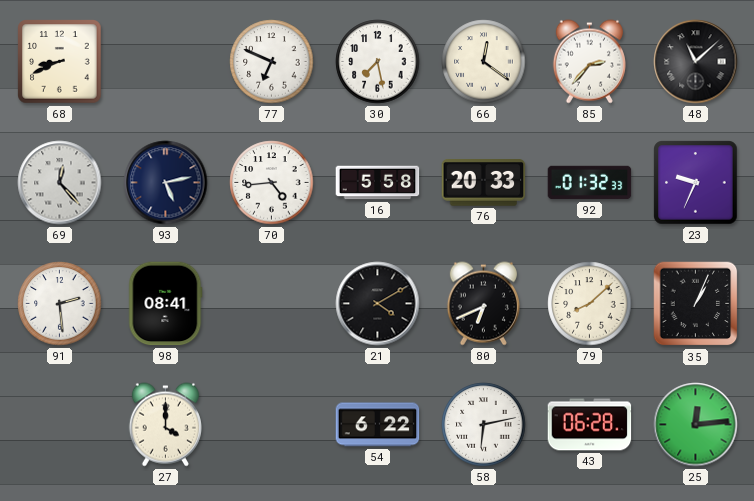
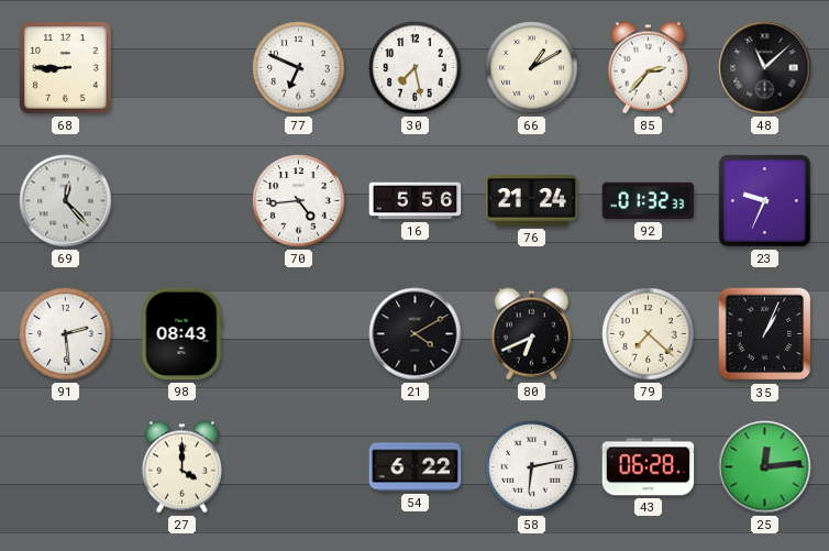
68: 8:41 -> 8:45
66: 12:21 -> 1:10
93: 5:13 -> none
16: 5:58 -> 5:56
76: 20:33 -> 21:24
98: 08:41 -> 08:43
79: 8:08 -> 7:22
